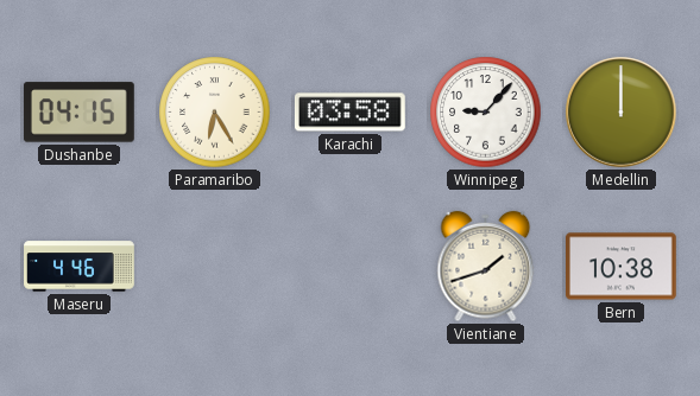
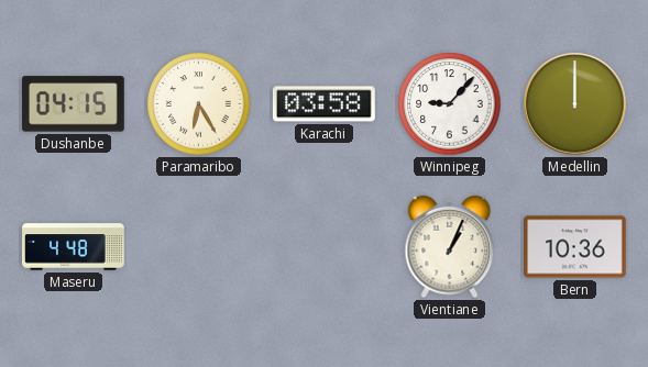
Maseru: 4:46 -> 4:48
Vientiane: 1:42 -> 1:04
Bern: 10:38 -> 10:36
